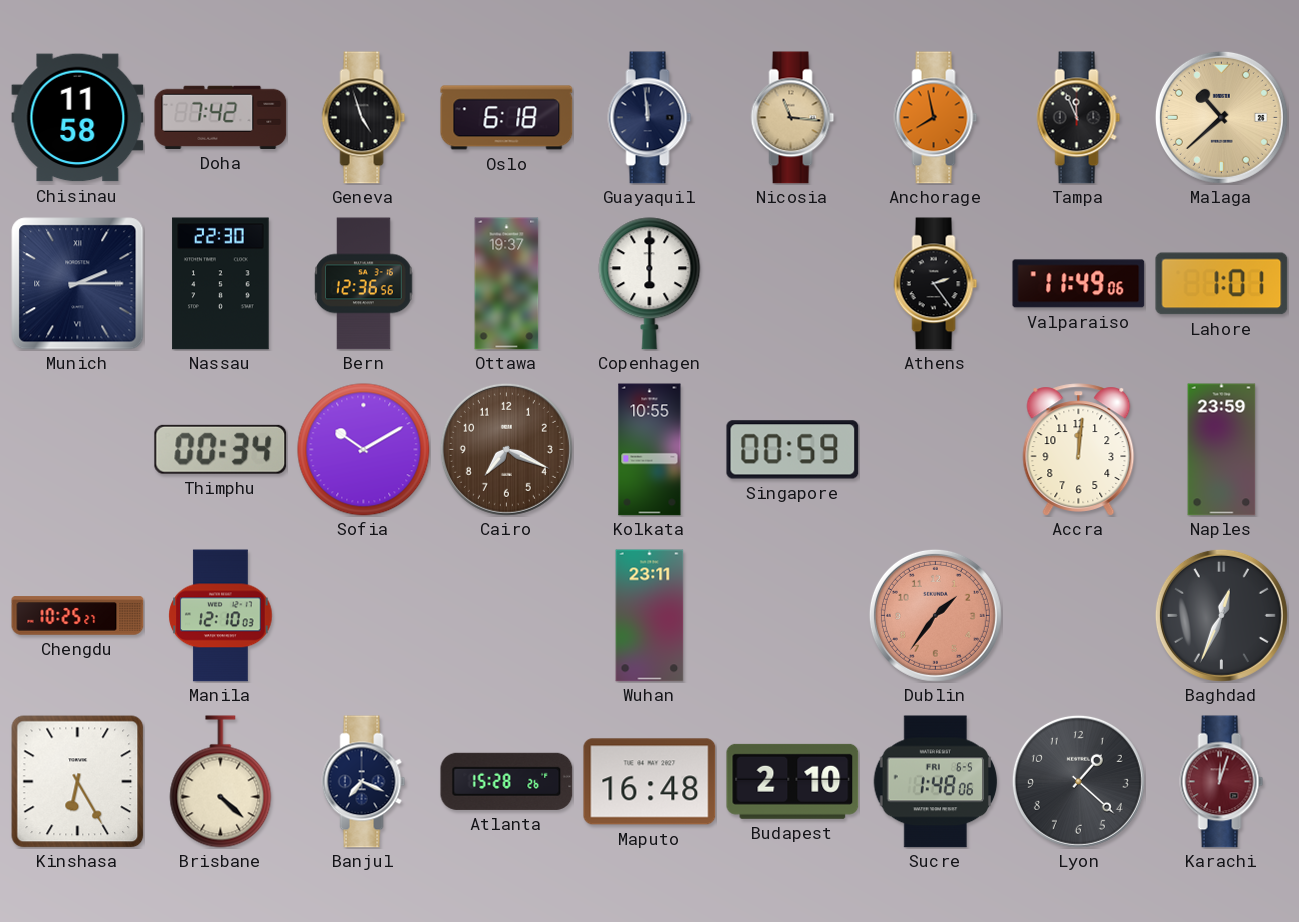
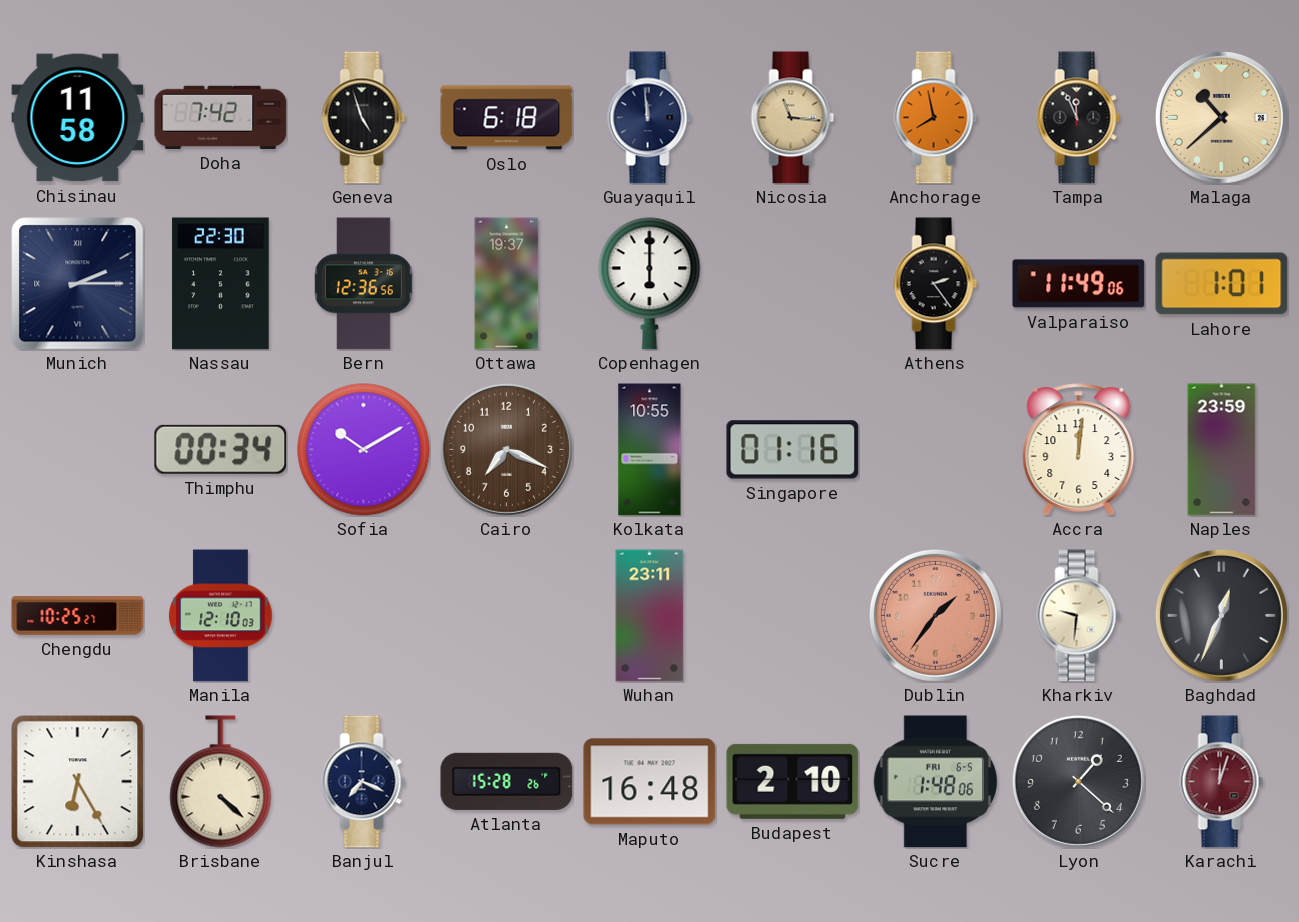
Singapore: 00:59 -> 01:16
Kharkiv: none -> 9:31
